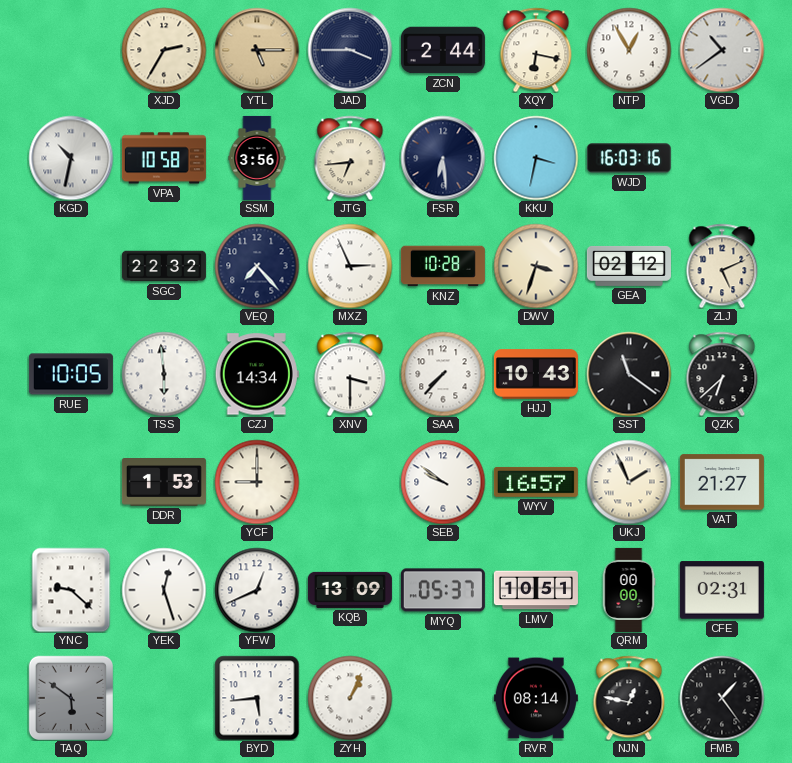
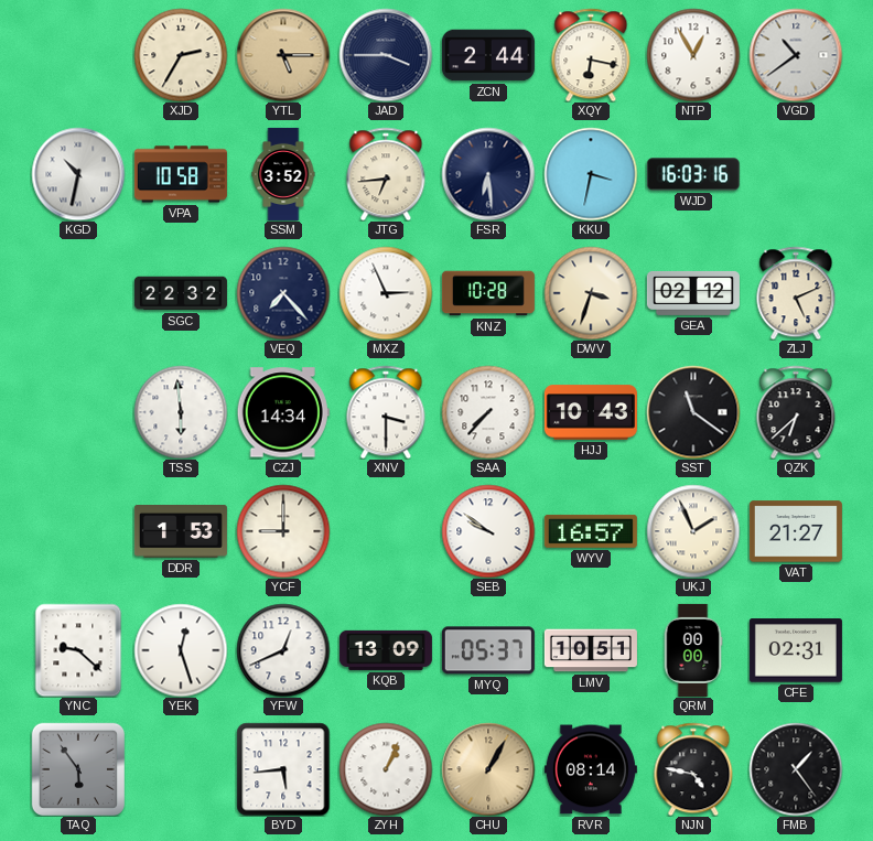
SSM: 3:56 -> 3:52
RUE: 10:05 -> none
TAQ: 5:51 -> 5:54
CHU: none -> 1:05
NJN: 12:47 -> 4:47
